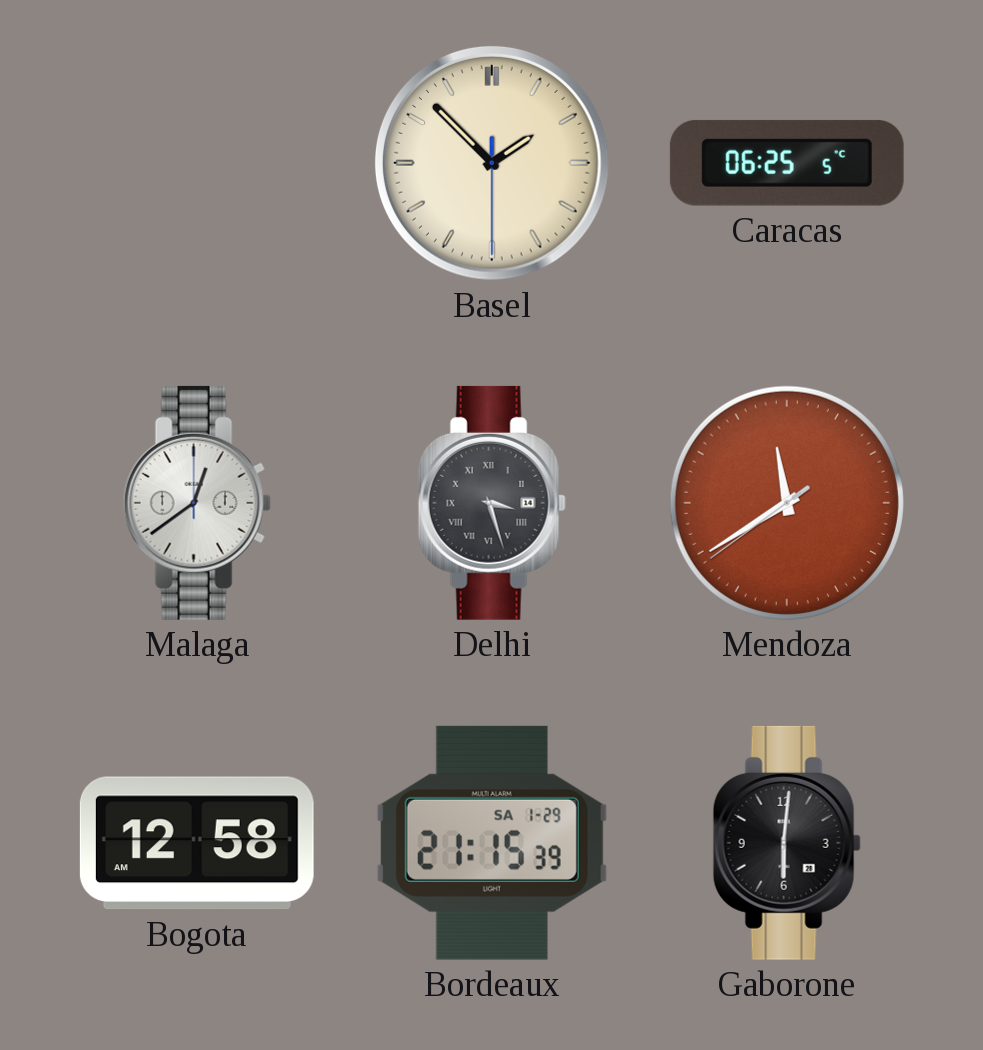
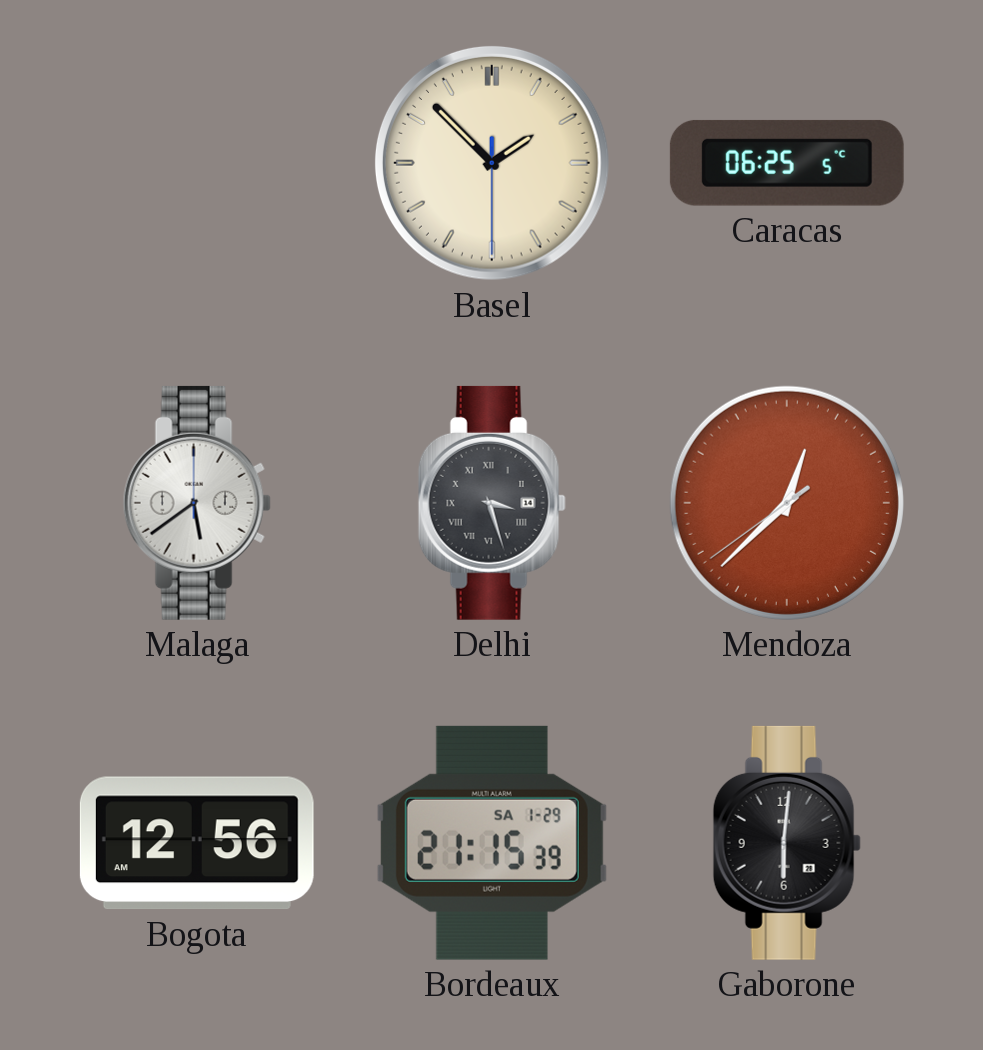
Malaga: 12:39 -> 5:39
Mendoza: 11:39 -> 12:37
Bogota: 12:58 -> 12:56
